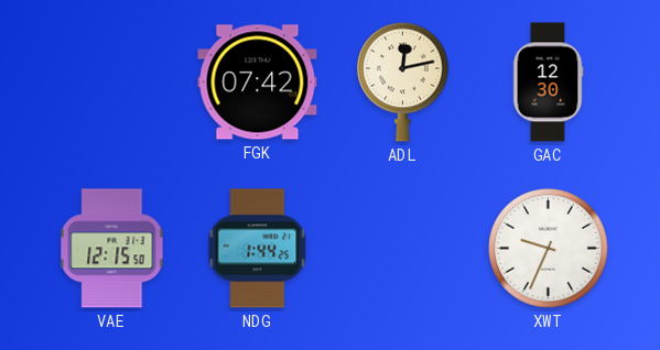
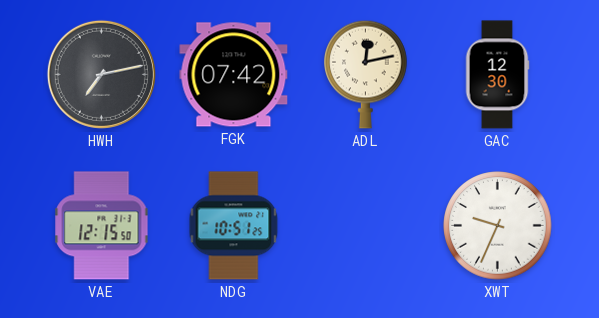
HWH: none -> 7:13
NDG: 1:44 -> 10:51
